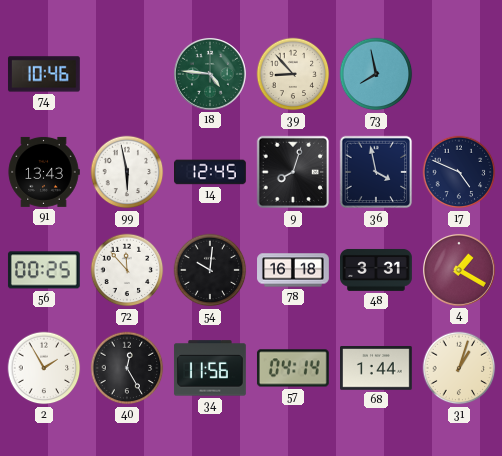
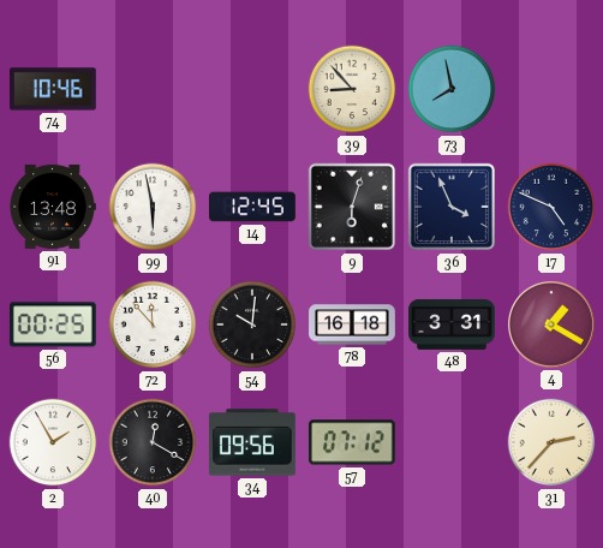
18: 4:46 -> none
91: 13:43 -> 13:48
9: 8:03 -> 6:03
36: 3:58 -> 3:56
40: 12:25 -> 12:20
34: 11:56 -> 09:56
57: 04:14 -> 07:12
68: 1:44 -> none
31: 1:03 -> 2:37
